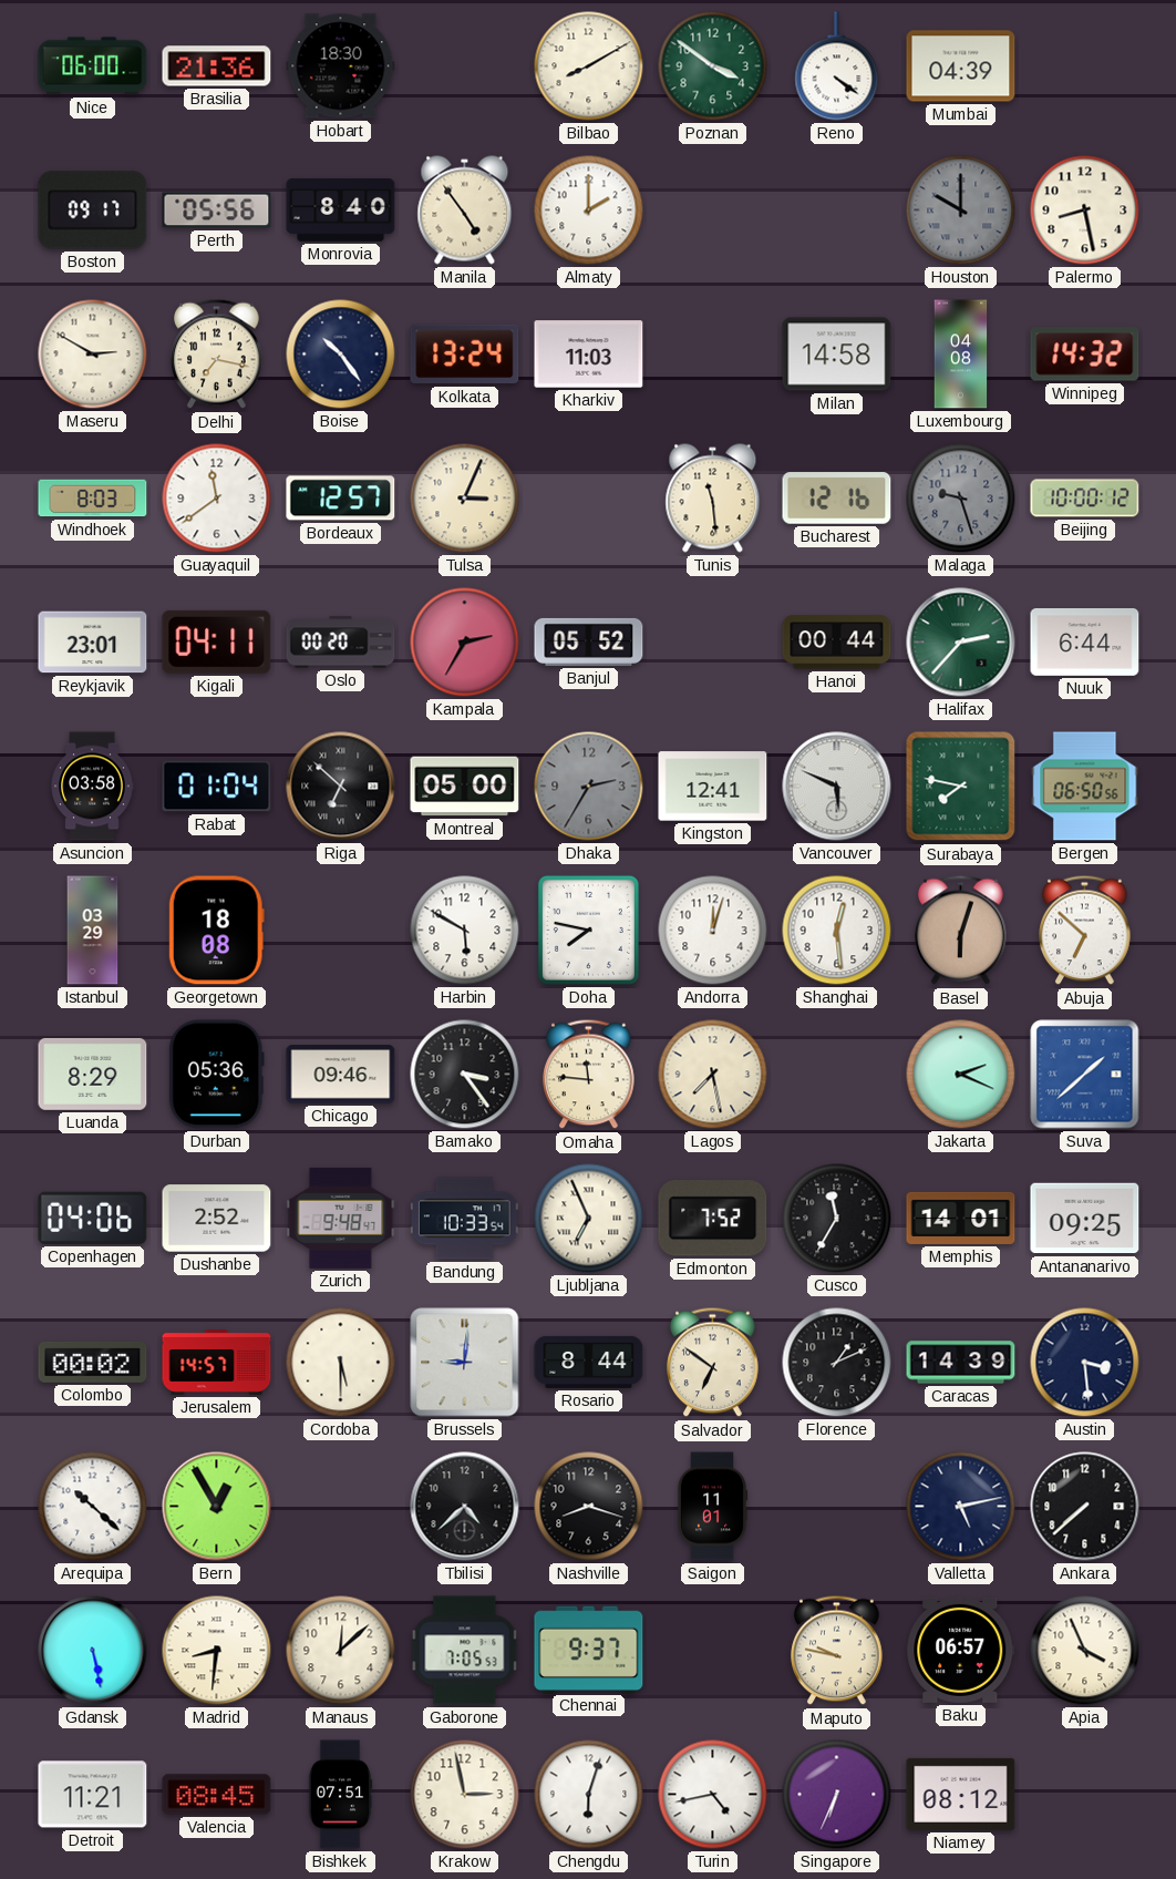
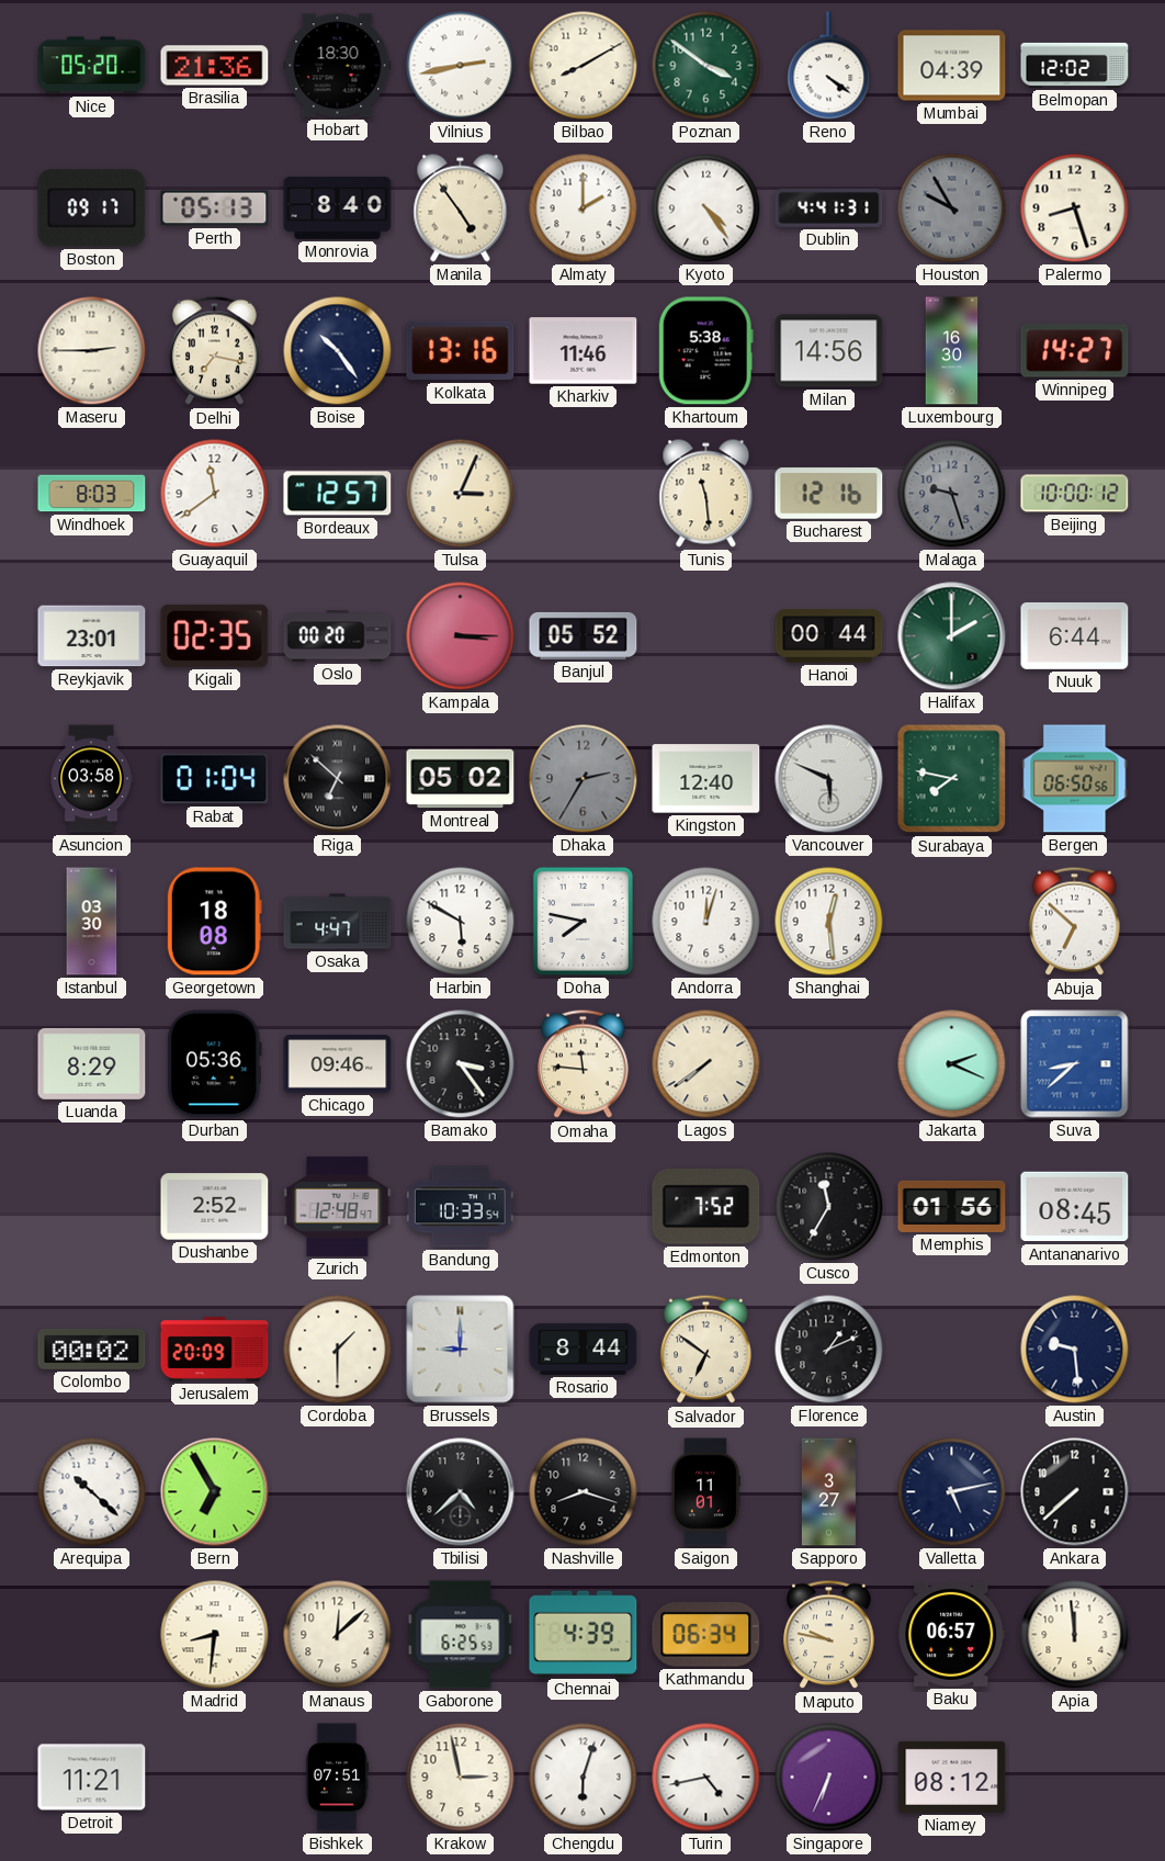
Nice: 06:00 -> 05:20
Vilnius: none -> 2:43
Belmopan: none -> 12:02
Perth: 05:56 -> 05:13
Kyoto: none -> 4:24
Dublin: none -> 4:41
Houston: 10:00 -> 9:55
Palermo: 8:28 -> 8:27
Maseru: 2:50 -> 2:45
Kolkata: 13:24 -> 13:16
Kharkiv: 11:03 -> 11:46
Khartoum: none -> 5:38
Milan: 14:58 -> 14:56
Luxembourg: 04:08 -> 16:30
Winnipeg: 14:32 -> 14:27
Kigali: 04:11 -> 02:35
Kampala: 2:35 -> 3:15
Halifax: 2:37 -> 2:00
Montreal: 05:00 -> 05:02
Kingston: 12:41 -> 12:40
Istanbul: 03:29 -> 03:30
Osaka: none -> 4:47
Basel: 6:03 -> none
Lagos: 7:28 -> 7:39
Suva: 1:38 -> 8:38
Copenhagen: 04:06 -> none
Zurich: 9:48 -> 12:48
Ljubljana: 6:56 -> none
Memphis: 14:01 -> 01:56
Antananarivo: 09:25 -> 08:45
Jerusalem: 14:57 -> 20:09
Cordoba: 5:30 -> 1:30
Brussels: 9:01 -> 9:00
Caracas: 14:39 -> none
Austin: 3:29 -> 9:29
Bern: 12:55 -> 6:55
Sapporo: none -> 3:27
Gdansk: 5:28 -> none
Gaborone: 7:05 -> 6:25
Chennai: 9:37 -> 4:39
Kathmandu: none -> 06:34
Apia: 3:56 -> 11:59
Valencia: 08:45 -> none
